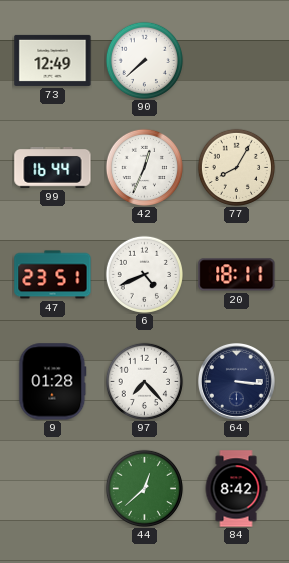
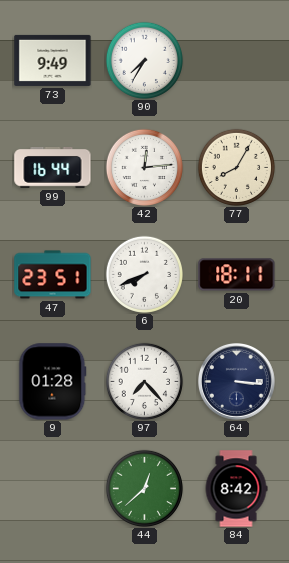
73: 12:49 -> 9:49
90: 7:38 -> 7:35
42: 12:34 -> 12:14
6: 4:41 -> 7:41
